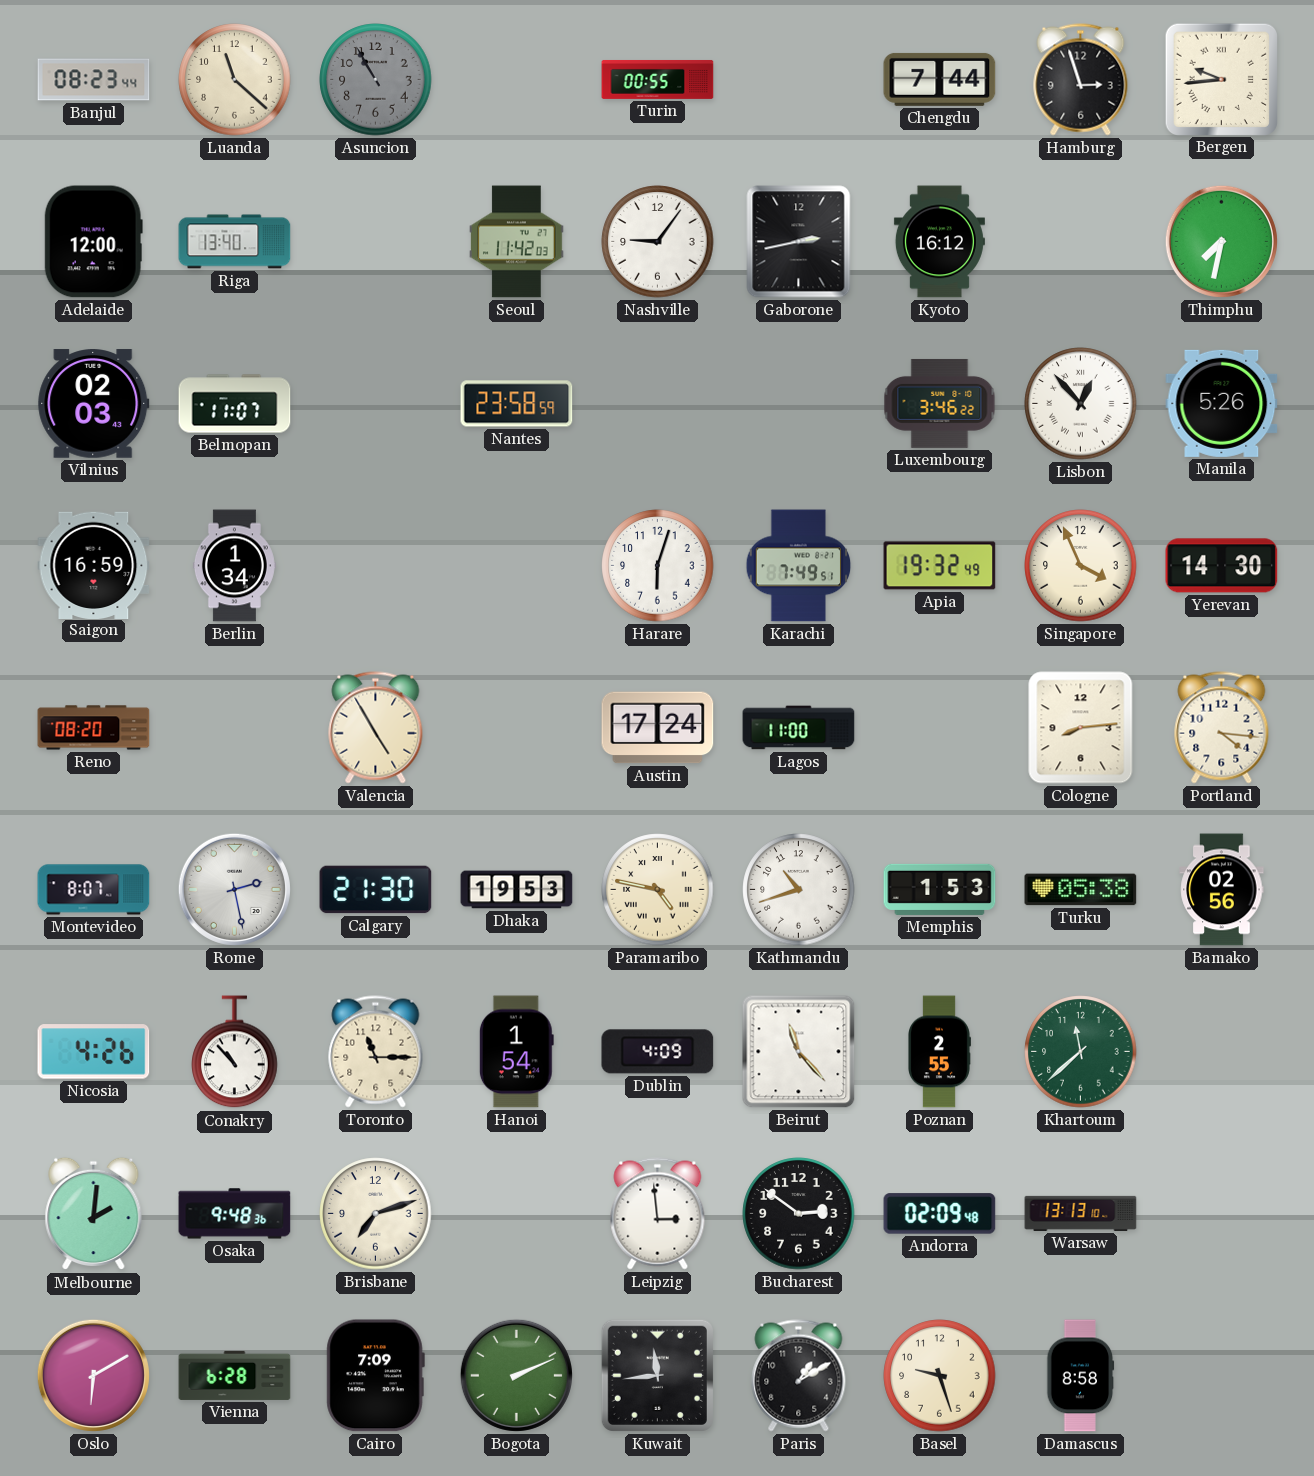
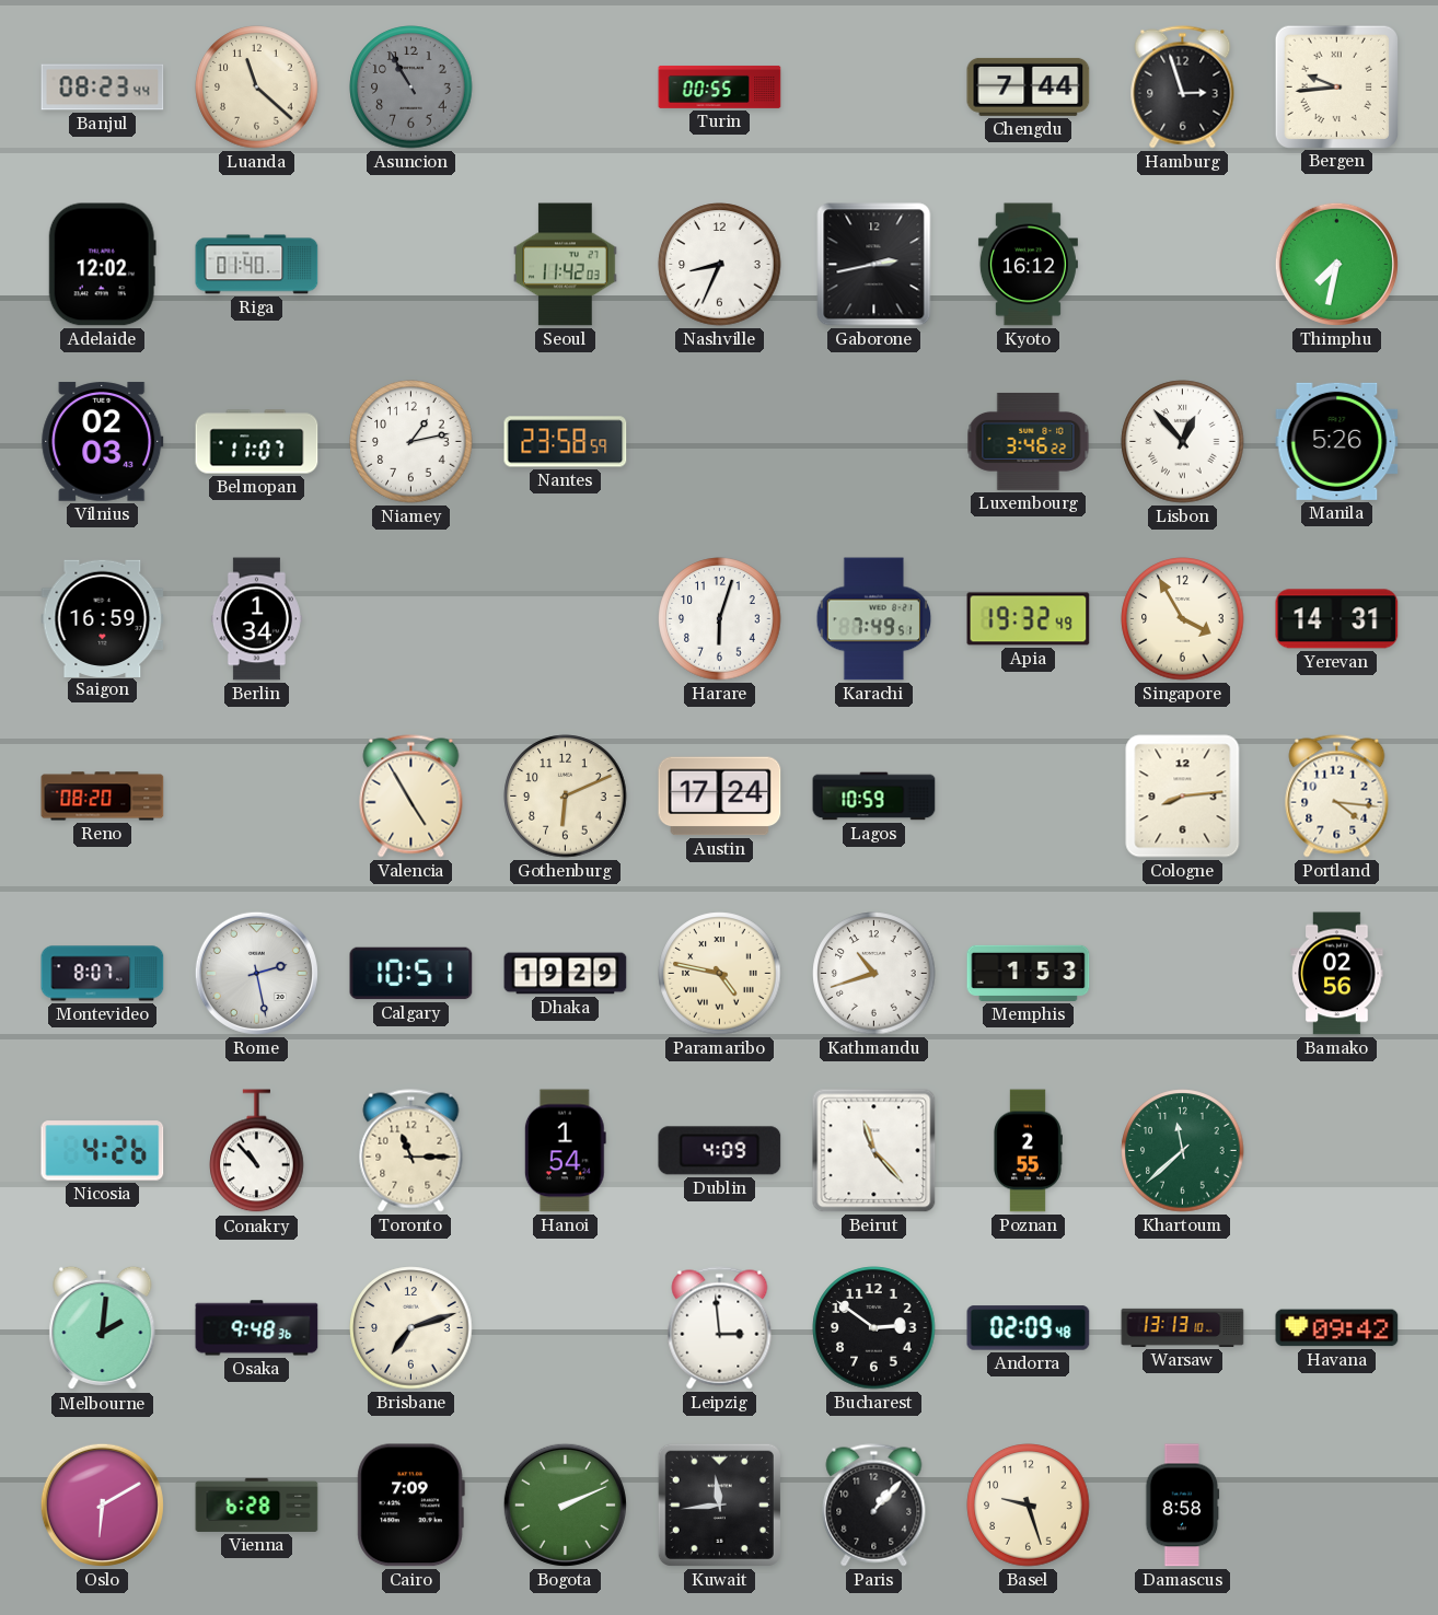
Adelaide: 12:00 -> 12:02
Riga: 13:40 -> 01:40
Nashville: 9:06 -> 8:34
Niamey: none -> 1:13
Singapore: 3:56 -> 3:55
Yerevan: 14:30 -> 14:31
Gothenburg: none -> 6:11
Lagos: 11:00 -> 10:59
Calgary: 21:30 -> 10:51
Dhaka: 19:53 -> 19:29
Turku: 05:38 -> none
Havana: none -> 09:42
Paris: 1:10 -> 1:07
